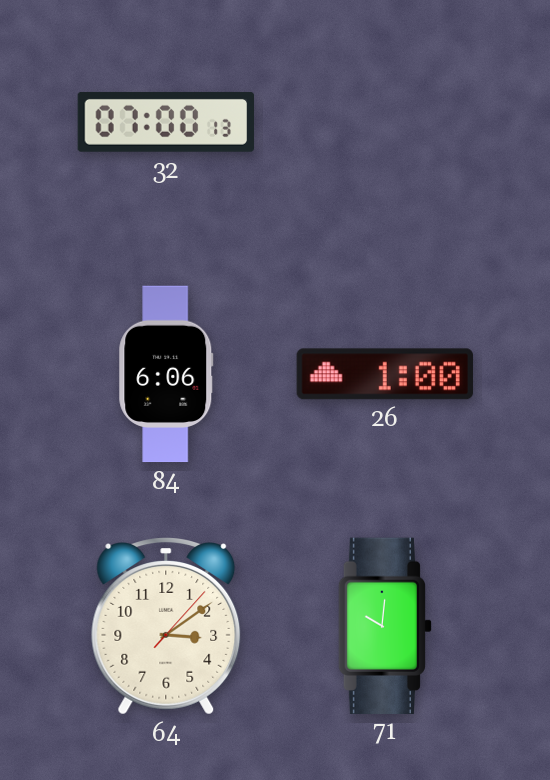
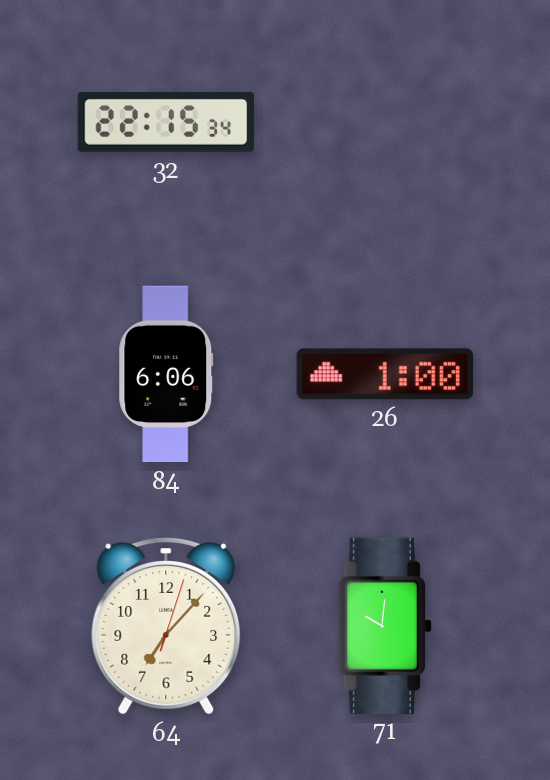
32: 07:00 -> 22:15
64: 3:09 -> 7:07
